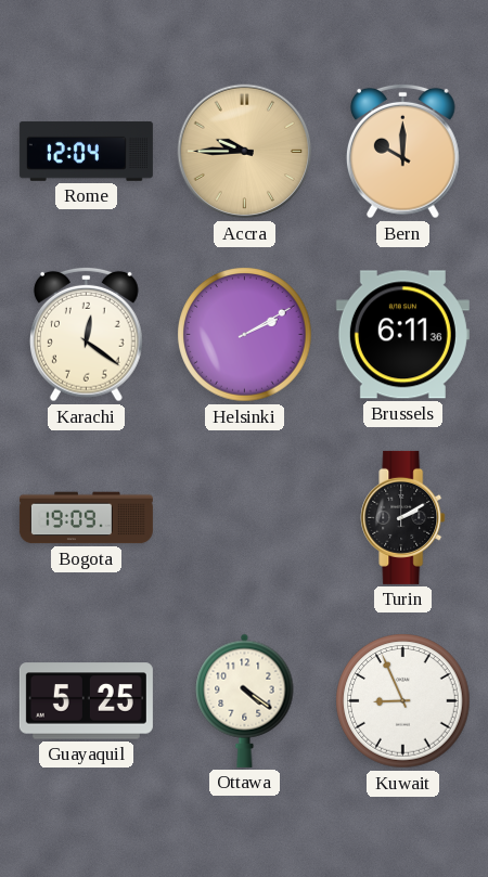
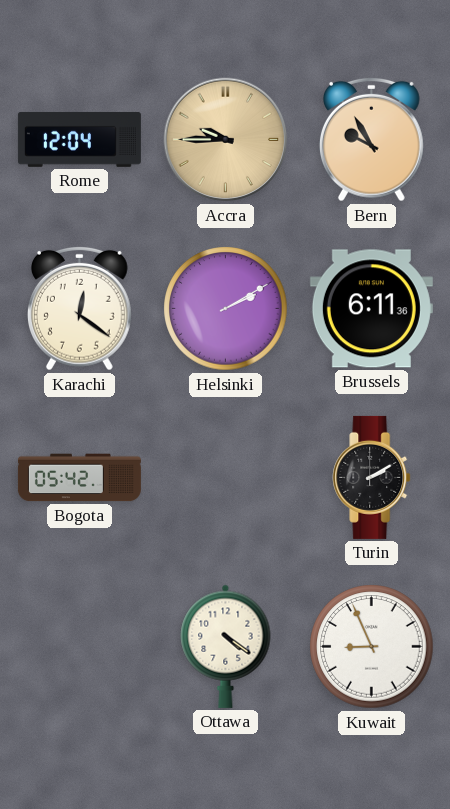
Bern: 10:00 -> 9:55
Bogota: 19:09 -> 05:42
Guayaquil: 5:25 -> none
